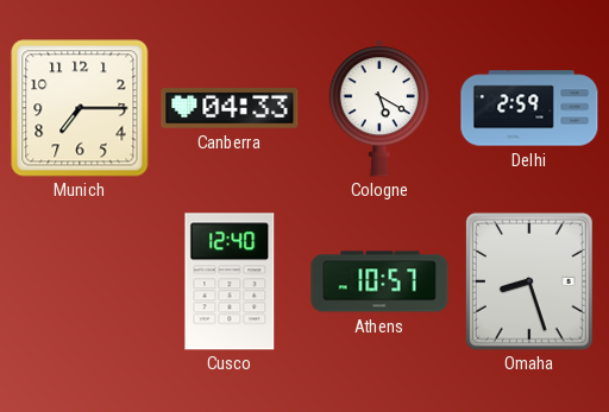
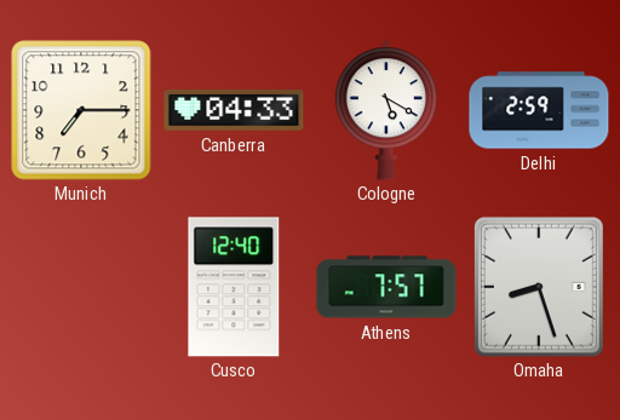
Athens: 10:57 -> 7:57
